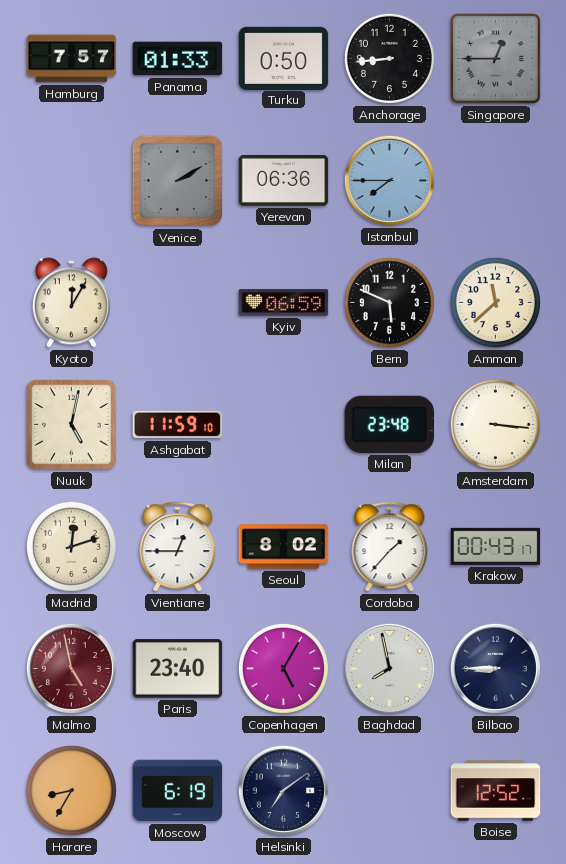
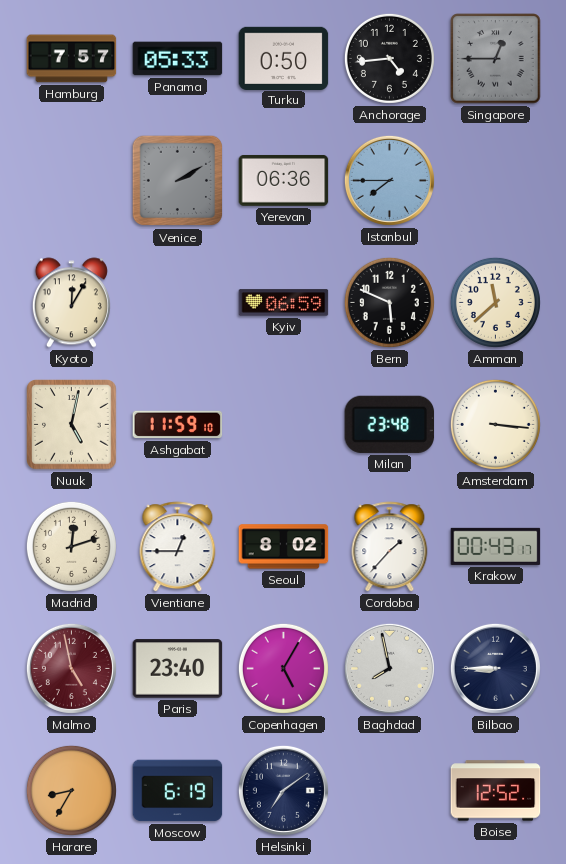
Panama: 01:33 -> 05:33
Anchorage: 8:44 -> 4:44
